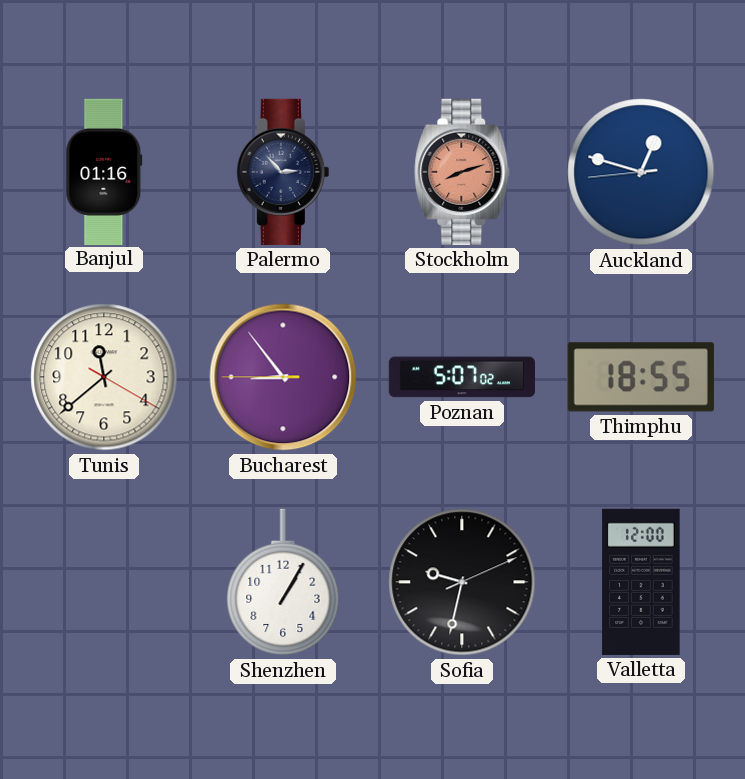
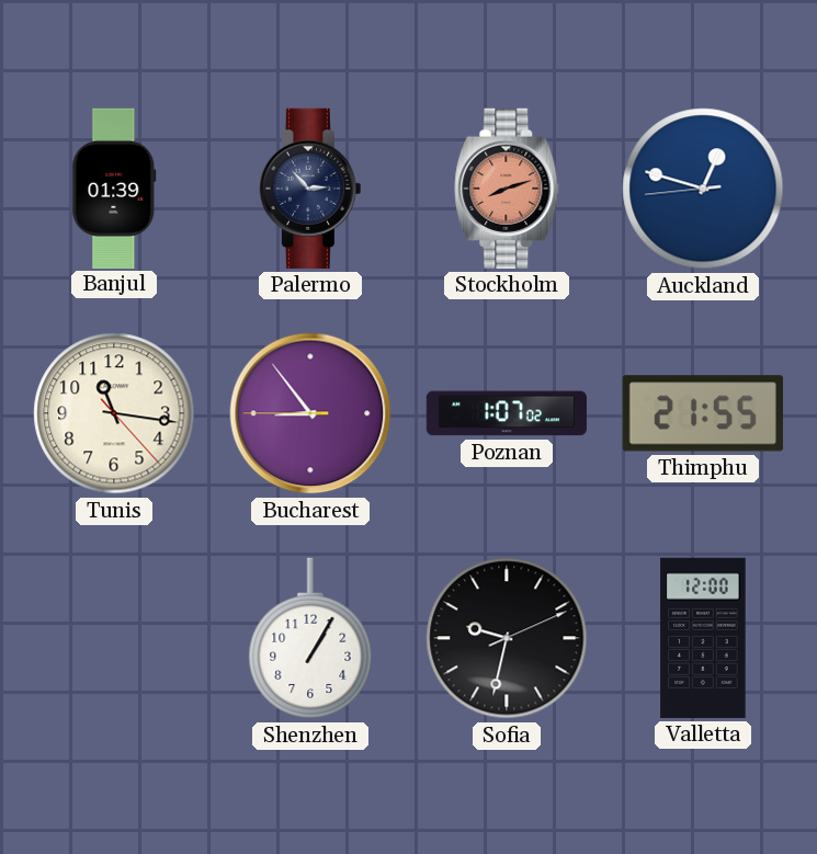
Banjul: 01:16 -> 01:39
Tunis: 11:38 -> 11:16
Poznan: 5:07 -> 1:07
Thimphu: 18:55 -> 21:55
